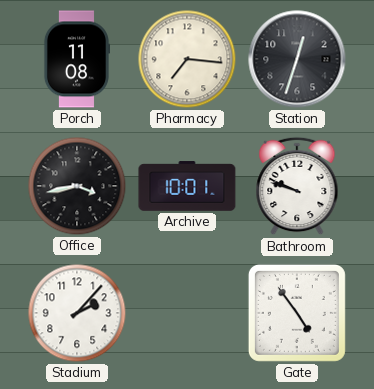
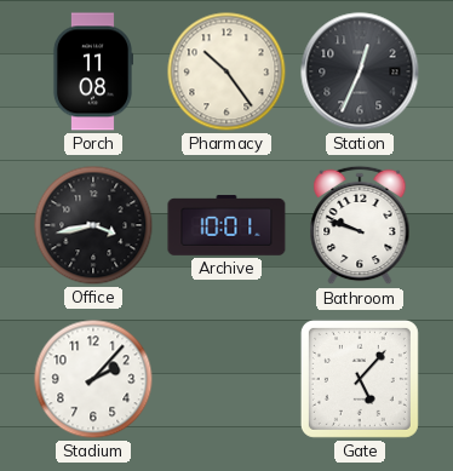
Pharmacy: 7:16 -> 10:24
Station: 12:33 -> 12:34
Gate: 4:54 -> 5:07
